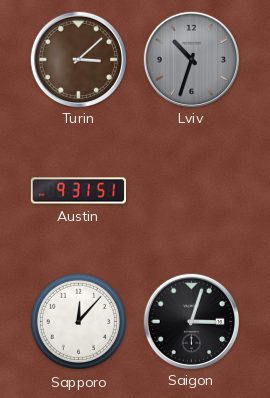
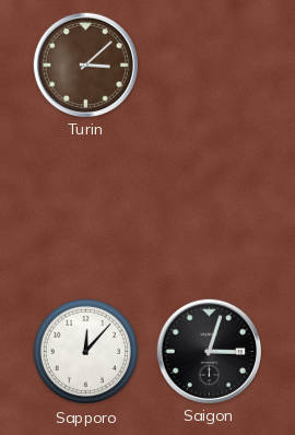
Lviv: 10:33 -> none
Austin: 9:31 -> none
